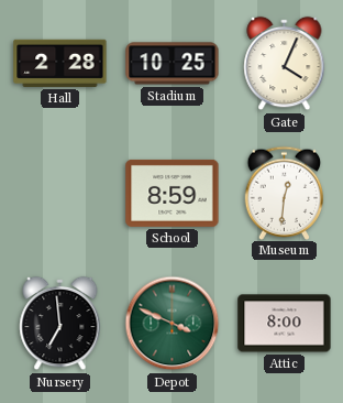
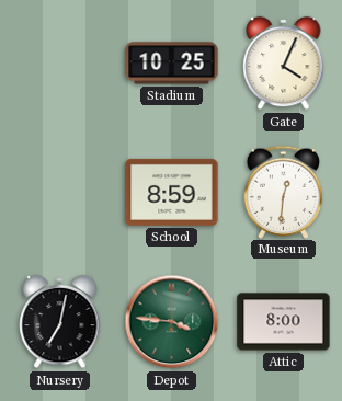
Hall: 2:28 -> none
Nursery: 6:59 -> 7:02
Depot: 3:49 -> 3:46
